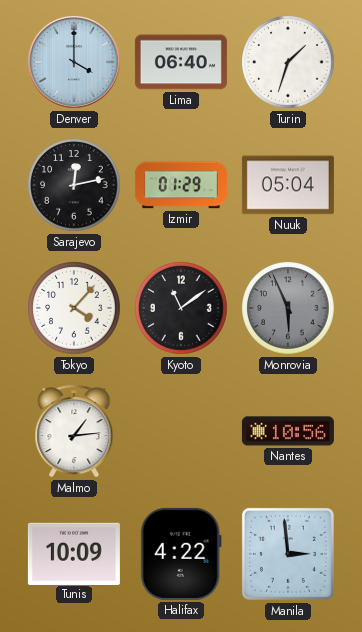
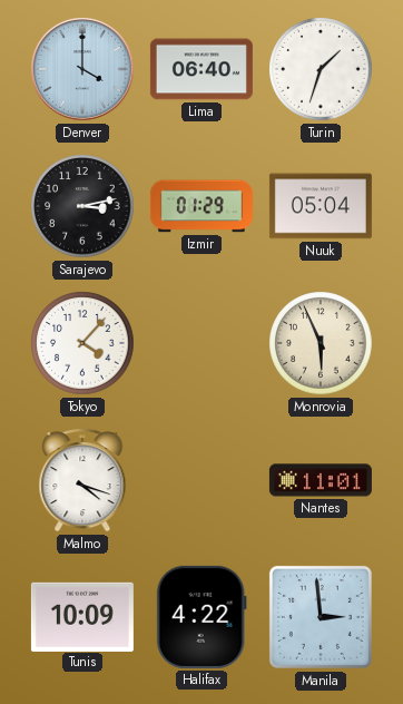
Sarajevo: 12:13 -> 3:13
Kyoto: 11:09 -> none
Monrovia dial: grey -> cream
Malmo: 1:14 -> 4:18
Nantes: 10:56 -> 11:01
